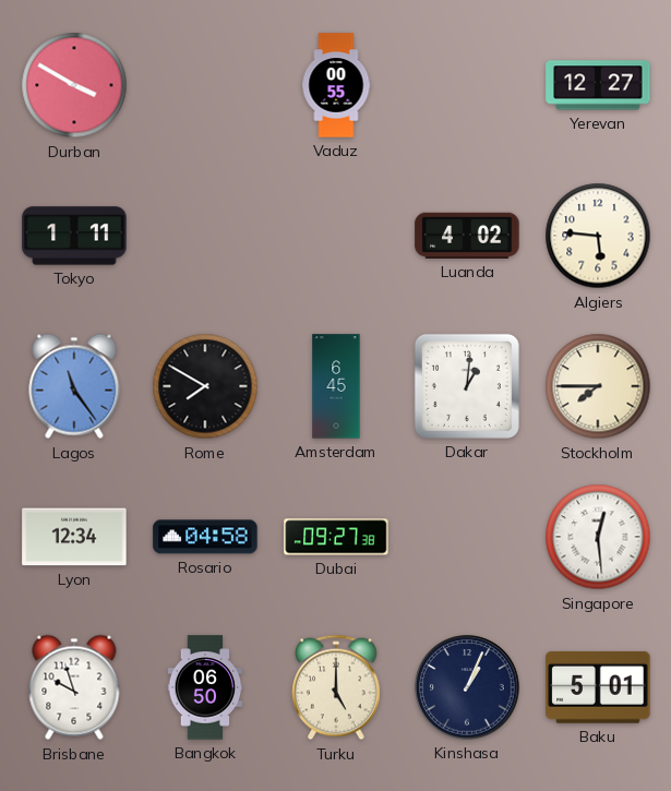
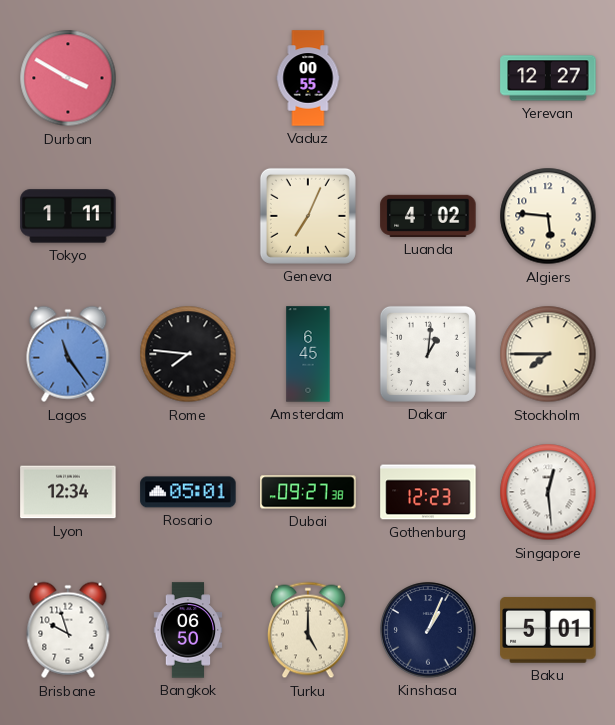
Geneva: none -> 7:04
Rome: 7:50 -> 7:46
Rosario: 04:58 -> 05:01
Gothenburg: none -> 12:23
